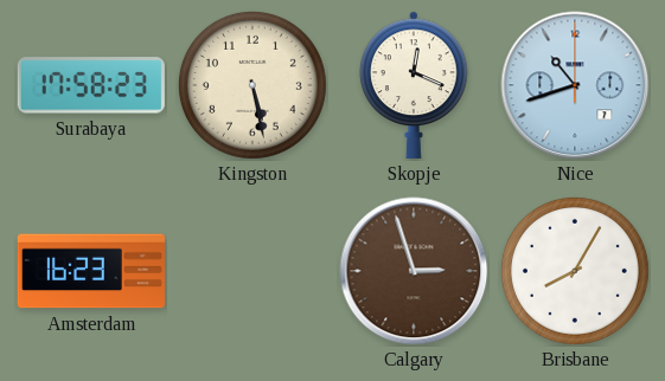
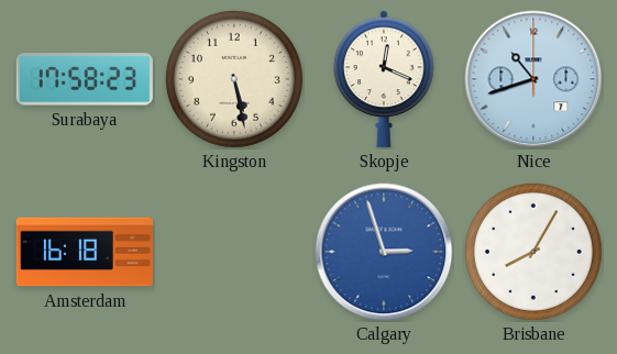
Amsterdam: 16:23 -> 16:18
Calgary dial: brown -> blue
